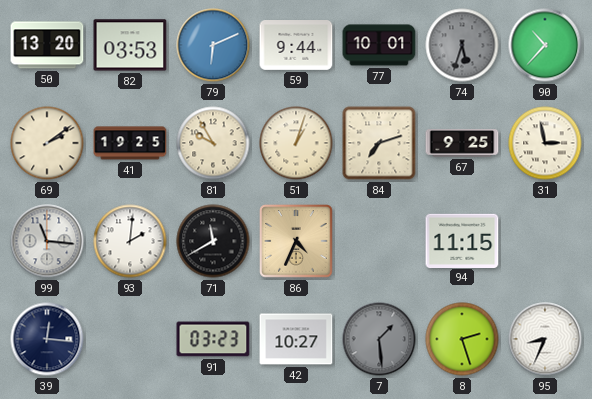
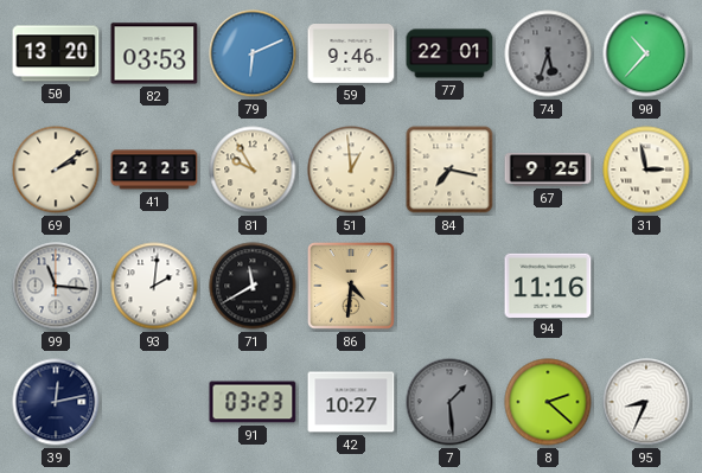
59: 9:44 -> 9:46
77: 10:01 -> 22:01
41: 19:25 -> 22:25
51: 1:03 -> 12:59
84: 7:12 -> 7:17
86: 4:34 -> 4:31
94: 11:15 -> 11:16
39: 12:16 -> 12:13
8: 2:27 -> 2:22
